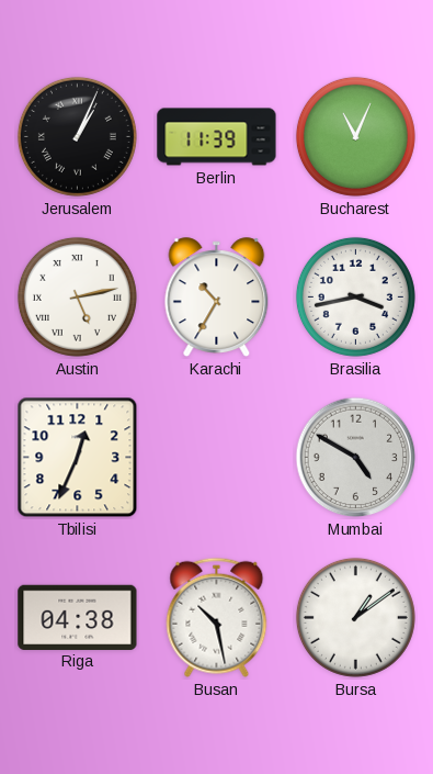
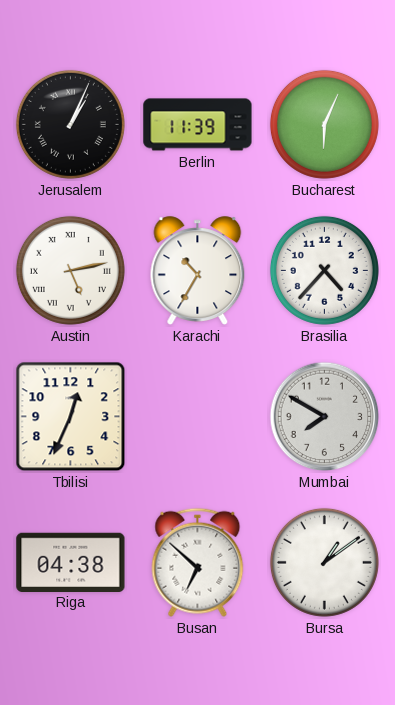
Bucharest: 11:04 -> 6:04
Brasilia: 3:43 -> 4:37
Mumbai: 4:50 -> 7:50
Busan: 10:28 -> 6:52
